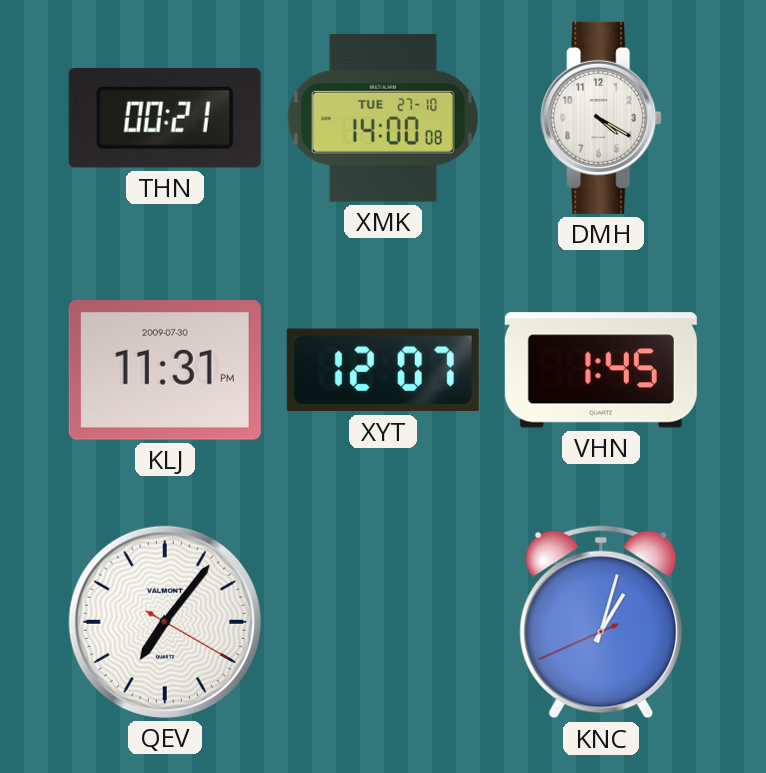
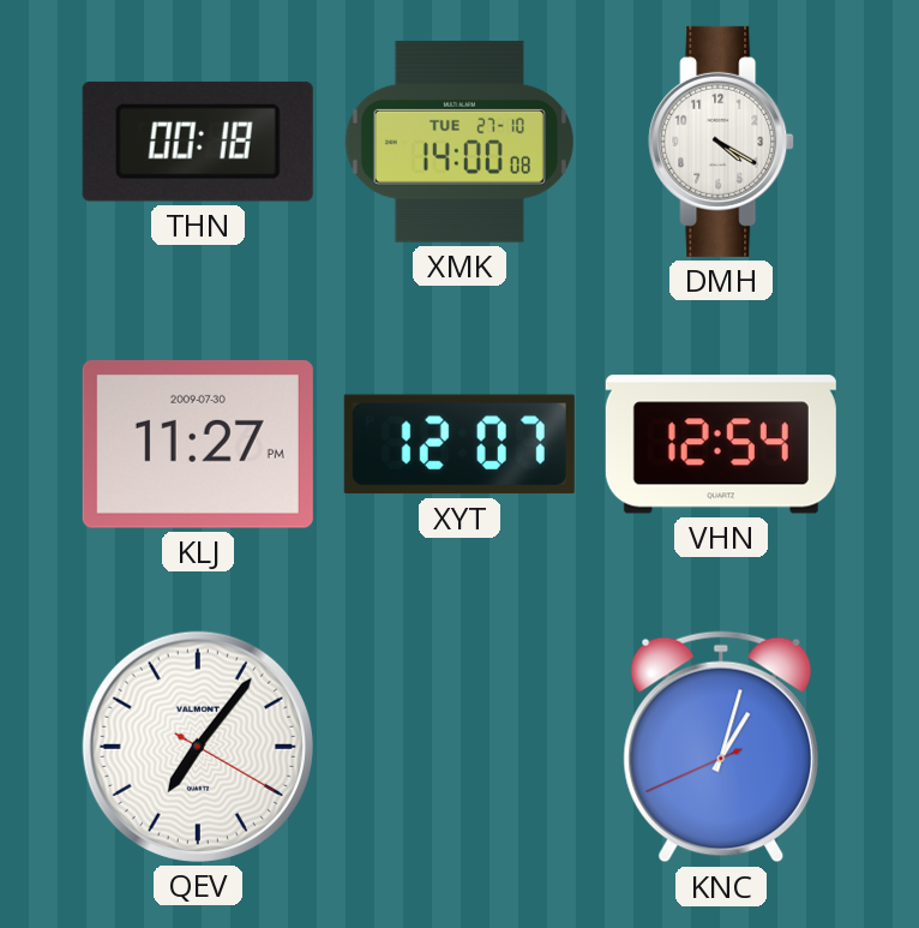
THN: 00:21 -> 00:18
KLJ: 11:31 -> 11:27
VHN: 1:45 -> 12:54
